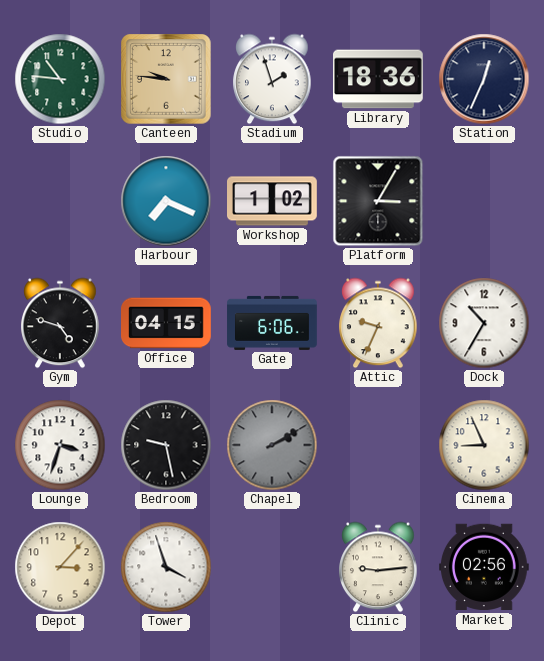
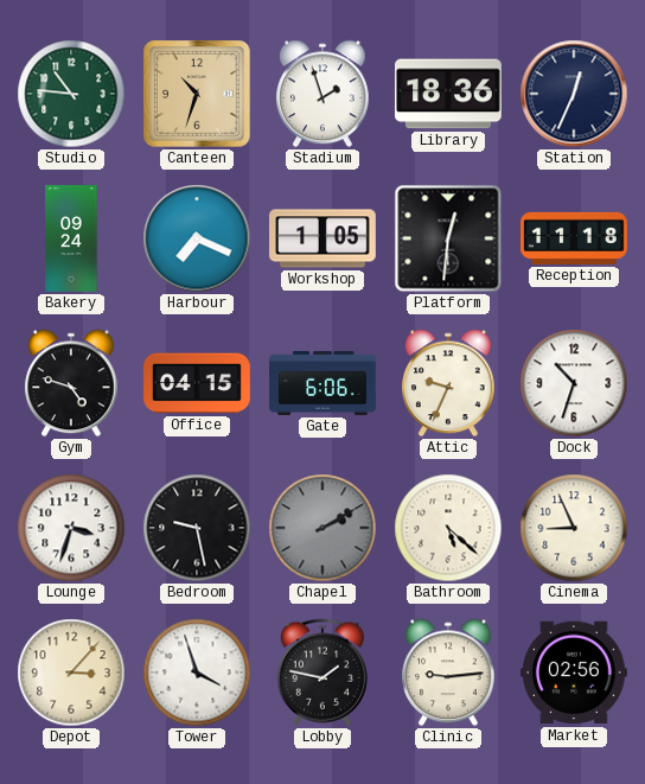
Canteen: 9:46 -> 10:33
Bakery: none -> 09:24
Workshop: 1:02 -> 1:05
Platform: 3:05 -> 12:31
Reception: none -> 11:18
Dock: 10:35 -> 10:33
Bathroom: none -> 5:22
Lobby: none -> 1:47
